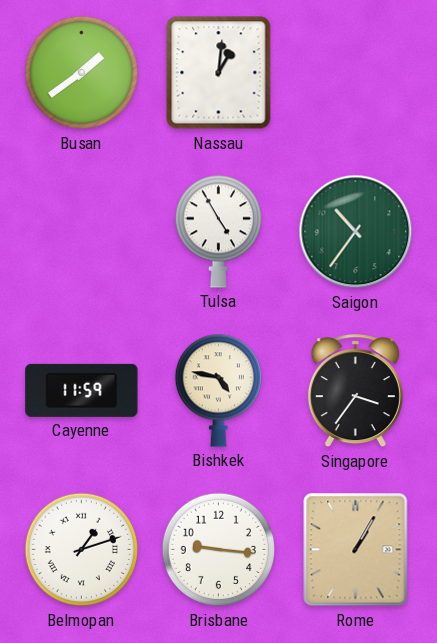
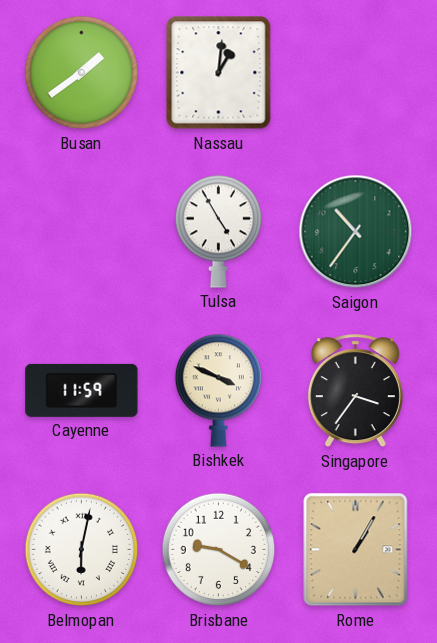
Bishkek: 4:47 -> 3:49
Belmopan: 1:12 -> 6:02
Brisbane: 9:16 -> 9:20
